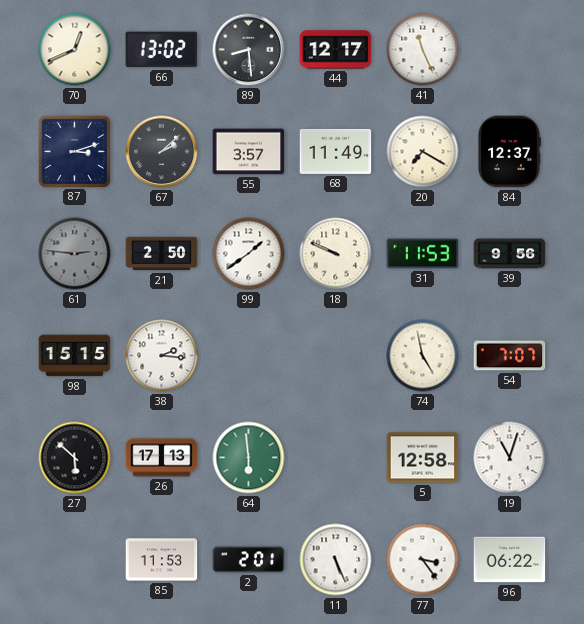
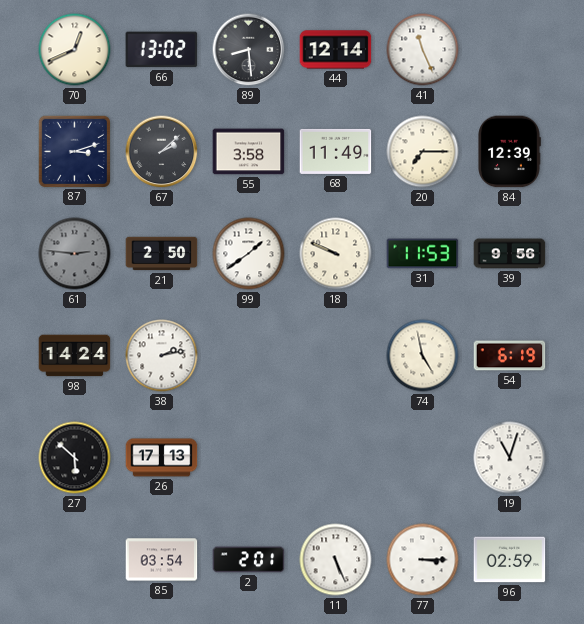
44: 12:17 -> 12:14
55: 3:57 -> 3:58
20: 7:20 -> 7:15
84: 12:37 -> 12:39
98: 15:15 -> 14:24
38: 2:16 -> 2:13
54: 7:07 -> 6:19
64: 5:59 -> none
5: 12:58 -> none
85: 11:53 -> 03:54
77: 3:24 -> 3:15
96: 06:22 -> 02:59
